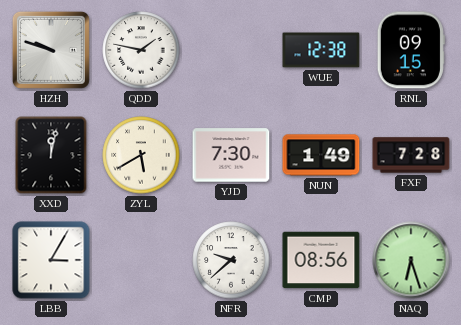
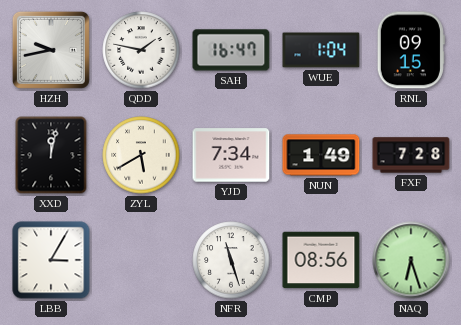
HZH: 9:48 -> 9:43
SAH: none -> 16:47
WUE: 12:38 -> 1:04
YJD: 7:30 -> 7:34
NFR: 9:38 -> 11:27
